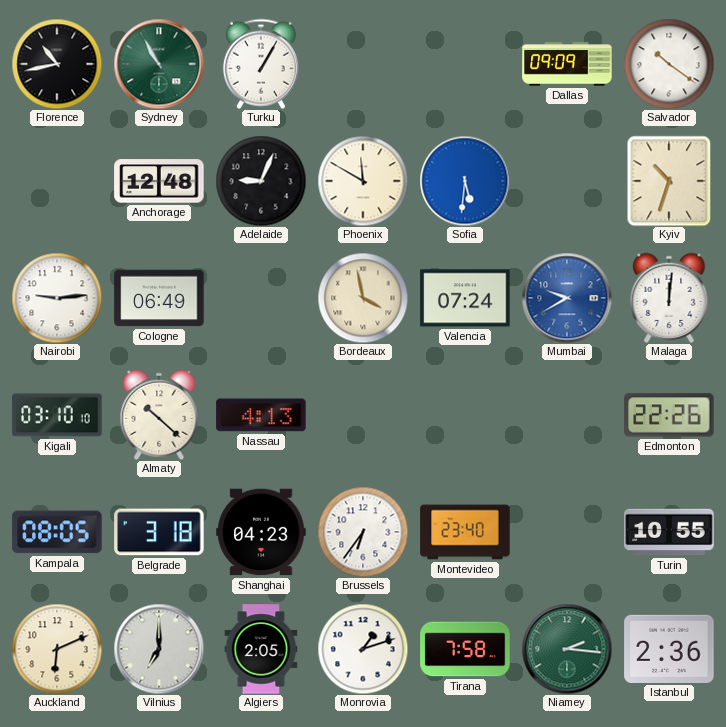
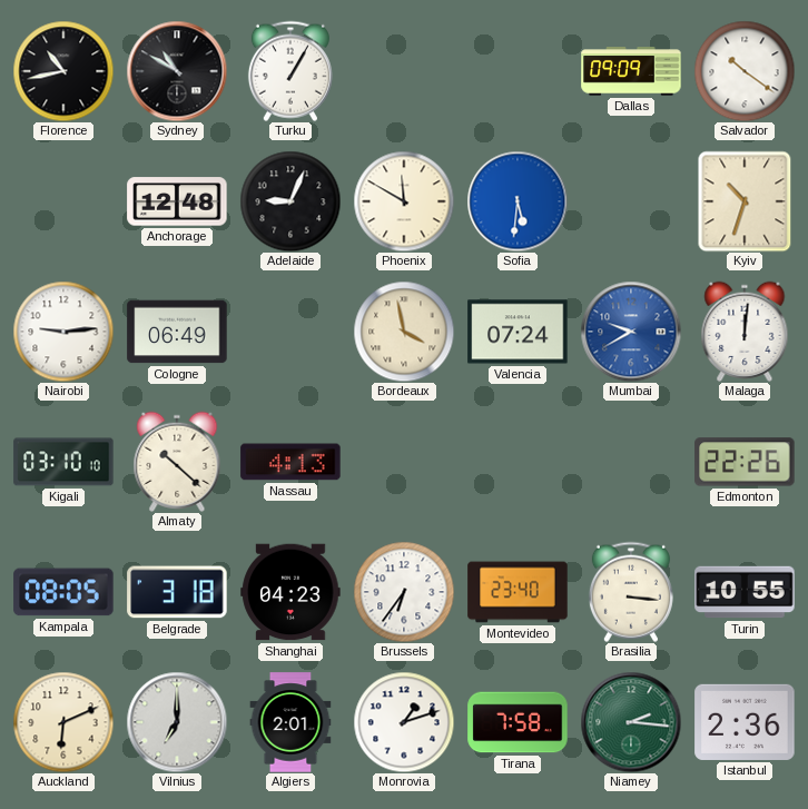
Sydney: 10:55 -> 10:50
Sydney dial: green -> black
Brasilia: none -> 3:16
Algiers: 2:05 -> 2:01
